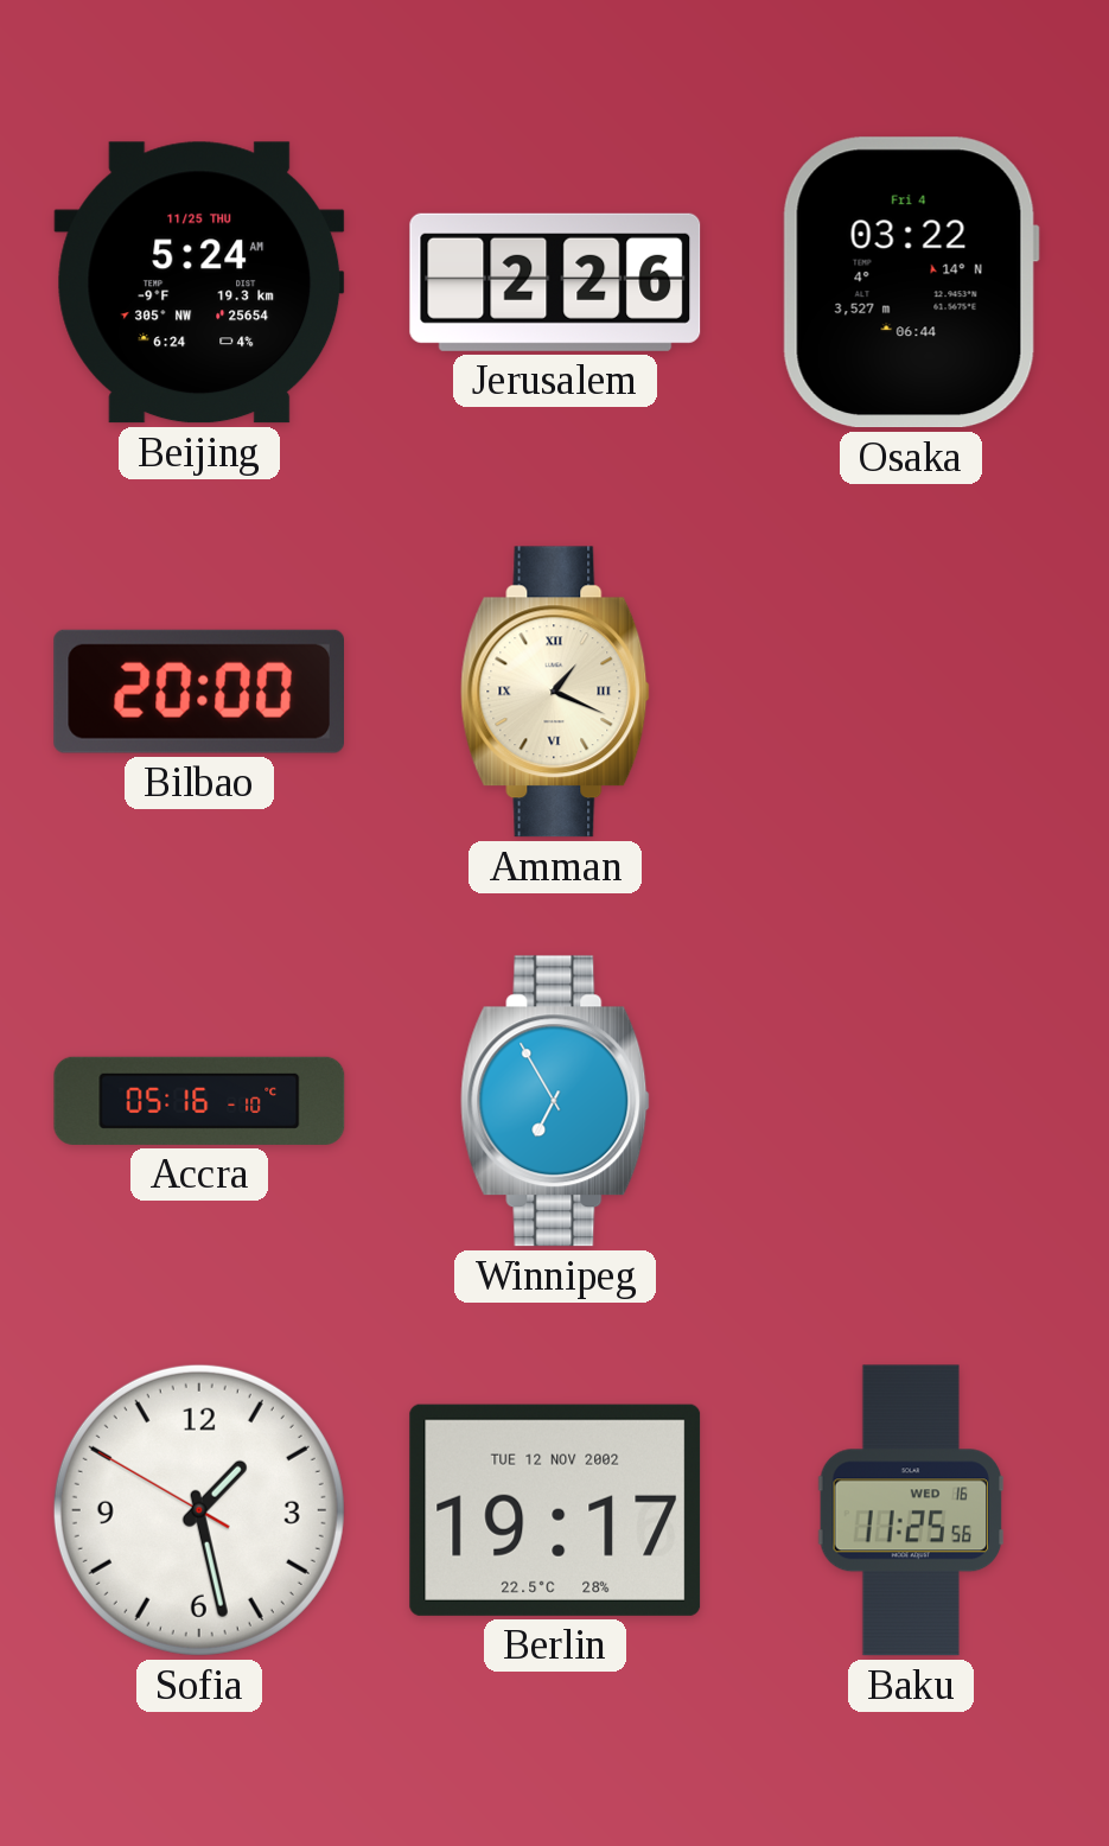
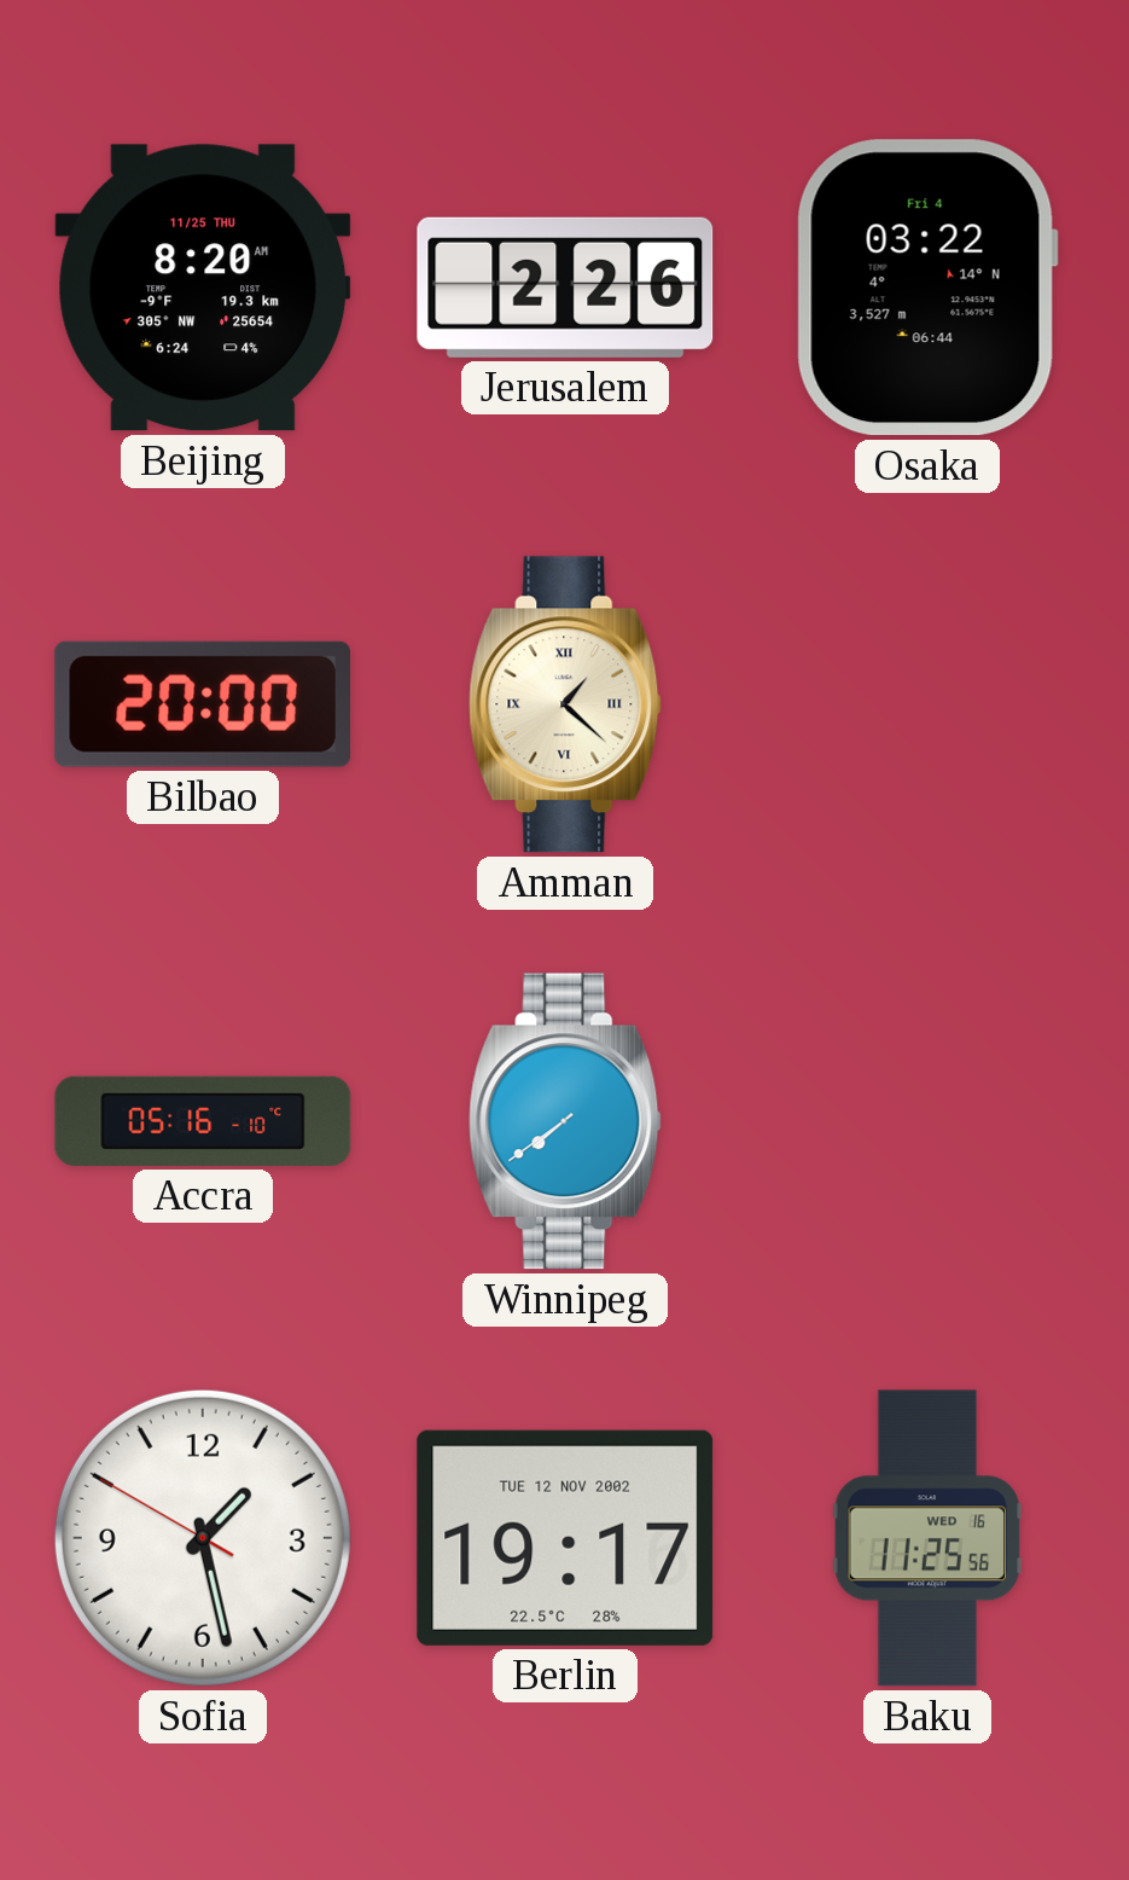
Beijing: 5:24 -> 8:20
Amman: 1:19 -> 1:22
Winnipeg: 6:55 -> 7:39
